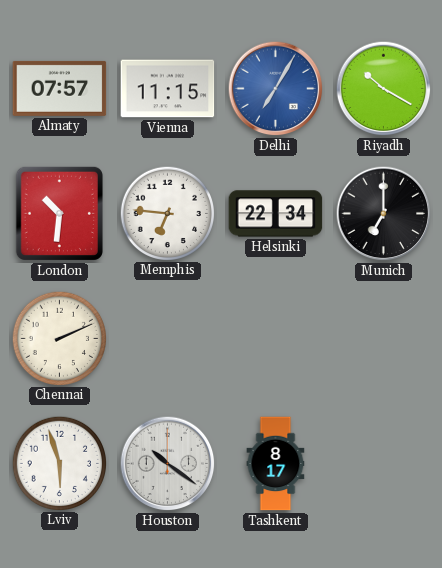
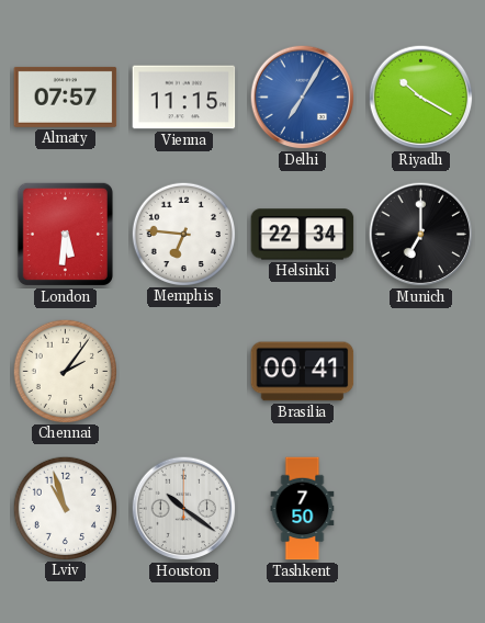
London: 10:31 -> 5:31
Chennai: 2:11 -> 2:06
Brasilia: none -> 00:41
Lviv: 5:57 -> 10:57
Tashkent: 8:17 -> 7:50
